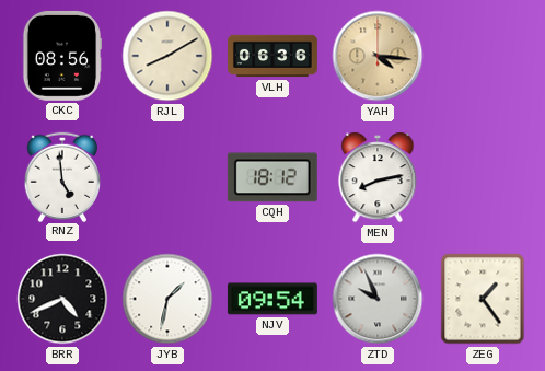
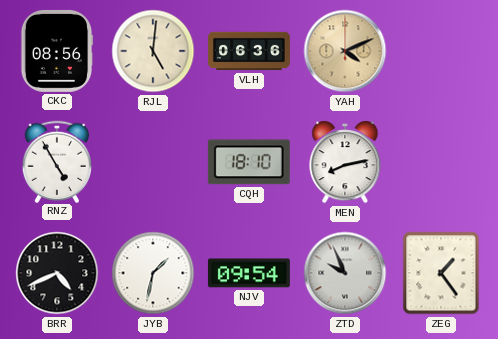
RJL: 8:10 -> 5:01
YAH: 4:16 -> 4:11
RNZ: 4:59 -> 4:55
CQH: 18:12 -> 18:10
